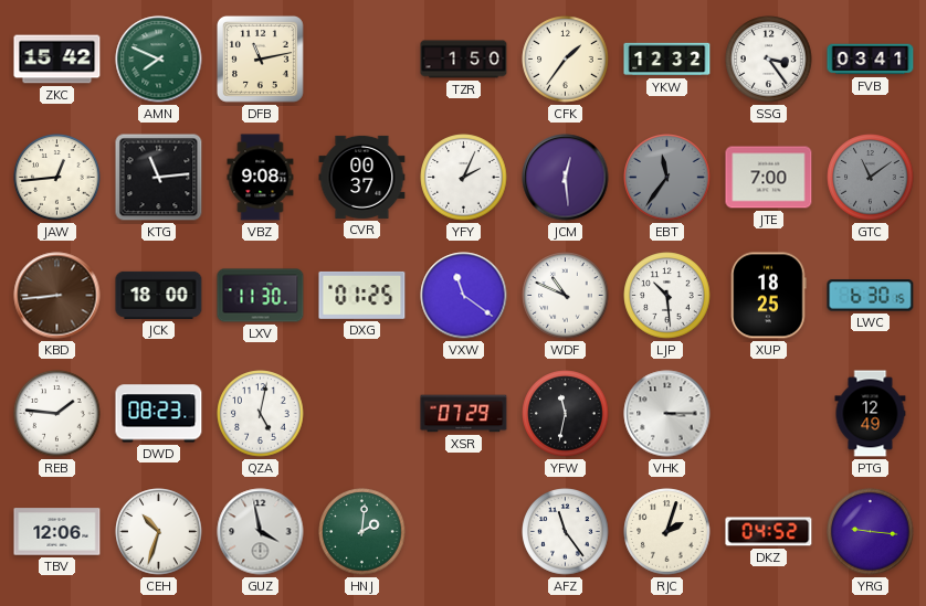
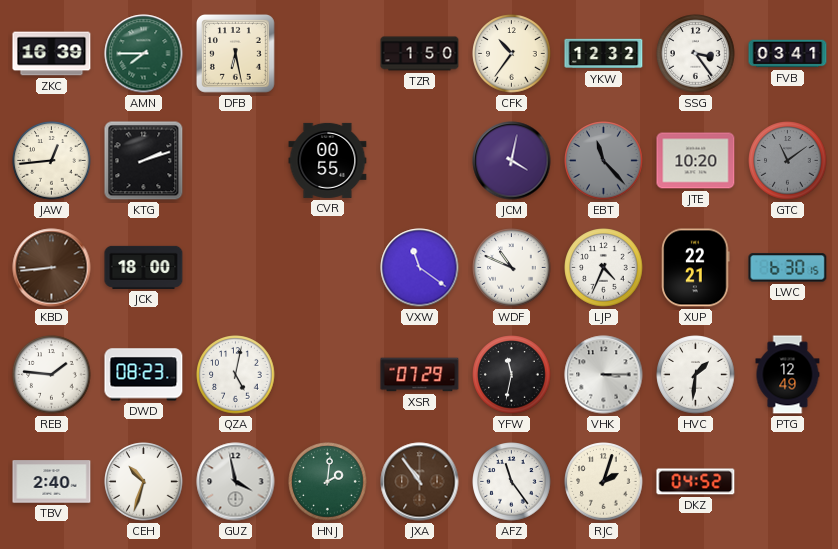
ZKC: 15:42 -> 16:39
AMN: 7:49 -> 7:45
DFB: 11:13 -> 6:28
CFK: 1:36 -> 10:36
KTG: 11:14 -> 2:12
VBZ: 9:08 -> none
CVR: 00:37 -> 00:55
YFY: 2:04 -> none
JCM: 12:29 -> 4:02
EBT: 11:36 -> 11:23
JTE: 7:00 -> 10:20
LXV: 11:30 -> none
DXG: 01:25 -> none
LJP: 10:29 -> 4:34
XUP: 18:25 -> 22:21
HVC: none -> 1:31
TBV: 12:06 -> 2:40
JXA: none -> 10:54
YRG: 9:16 -> none
